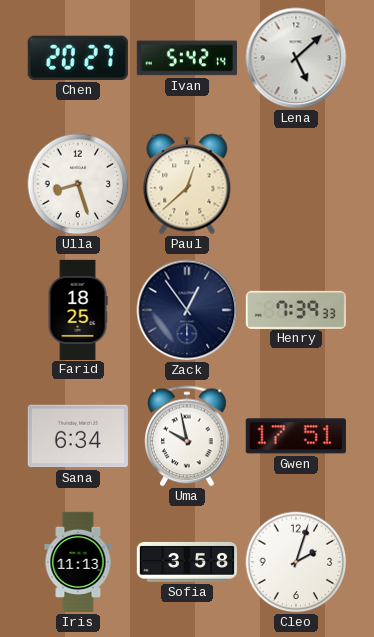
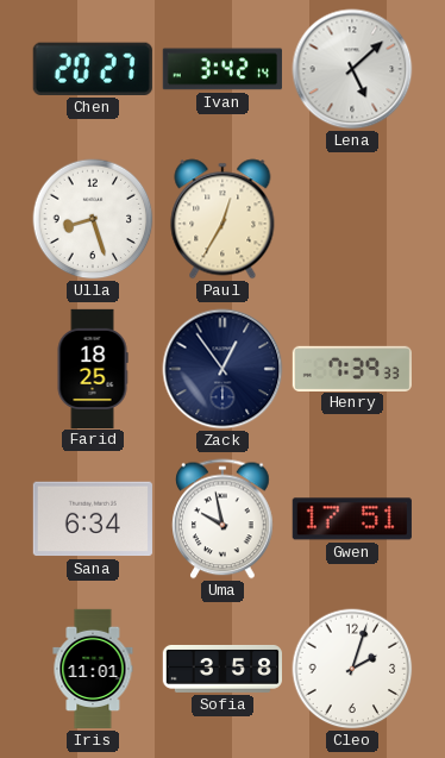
Ivan: 5:42 -> 3:42
Paul: 12:38 -> 12:35
Iris: 11:13 -> 11:01
